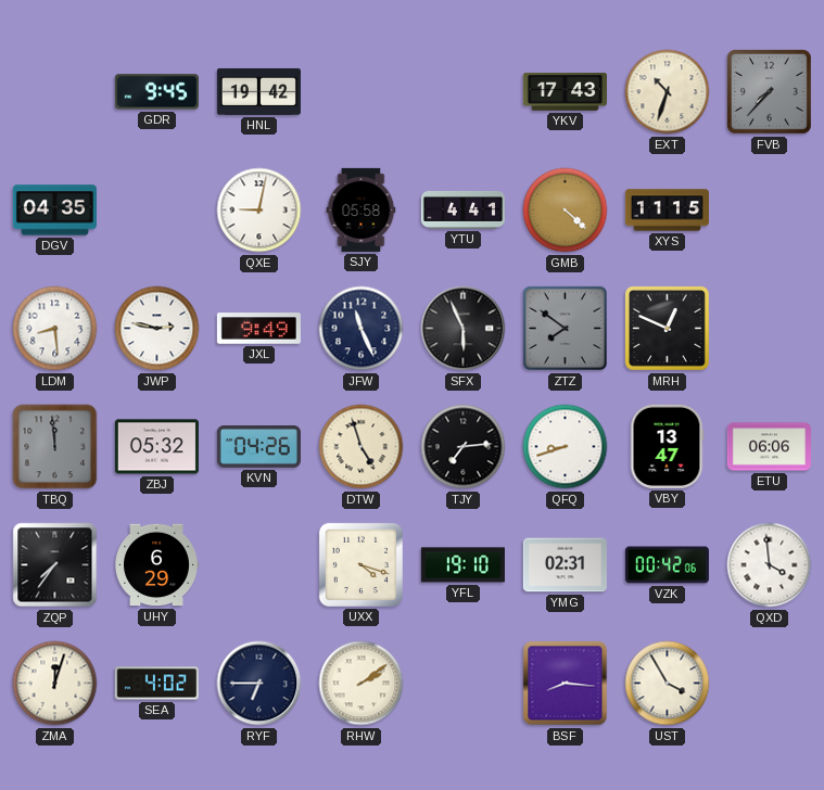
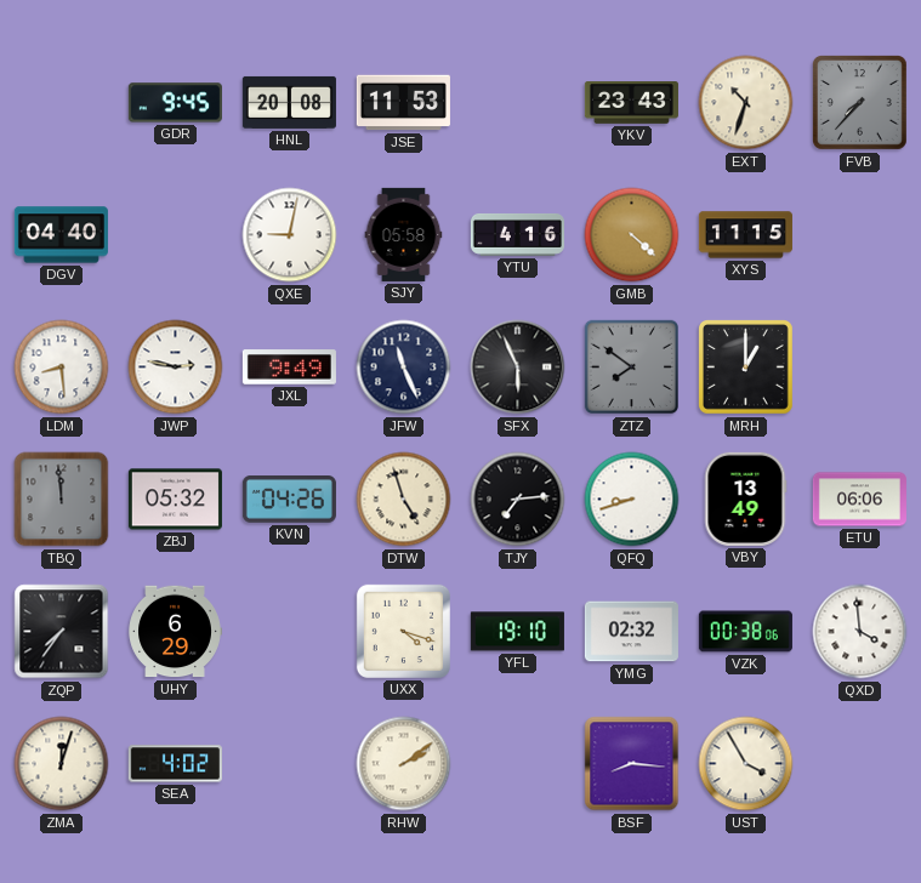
HNL: 19:42 -> 20:08
JSE: none -> 11:53
YKV: 17:43 -> 23:43
DGV: 04:35 -> 04:40
YTU: 4:41 -> 4:16
MRH: 12:49 -> 1:00
VBY: 13:47 -> 13:49
YMG: 02:31 -> 02:32
VZK: 00:42 -> 00:38
RYF: 6:45 -> none
